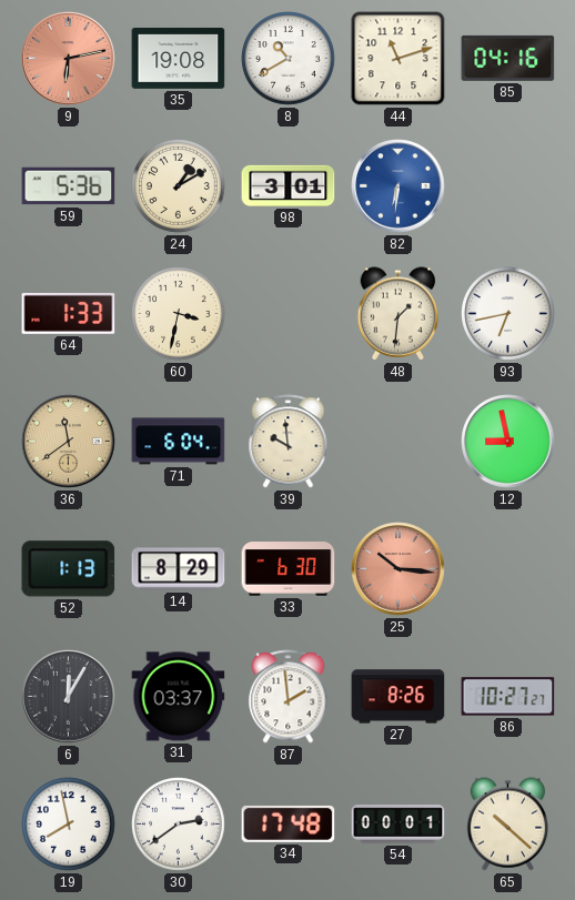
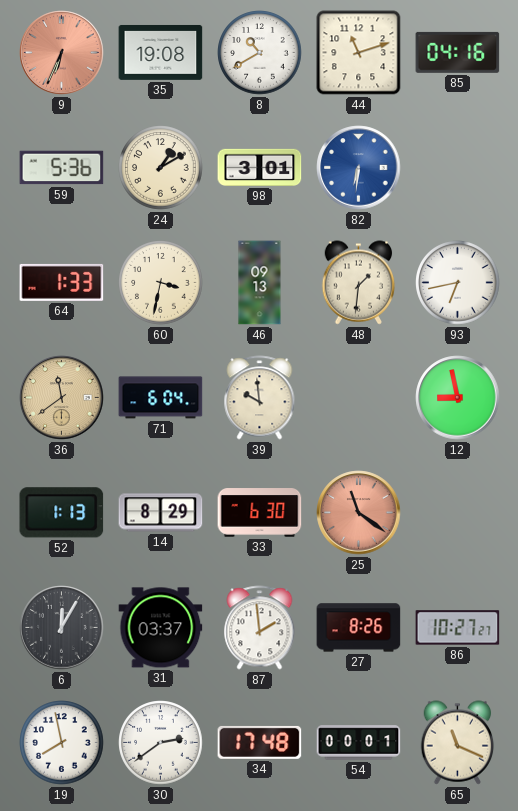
9: 6:13 -> 6:34
46: none -> 09:13
25: 10:16 -> 11:21
65: 10:22 -> 11:19
